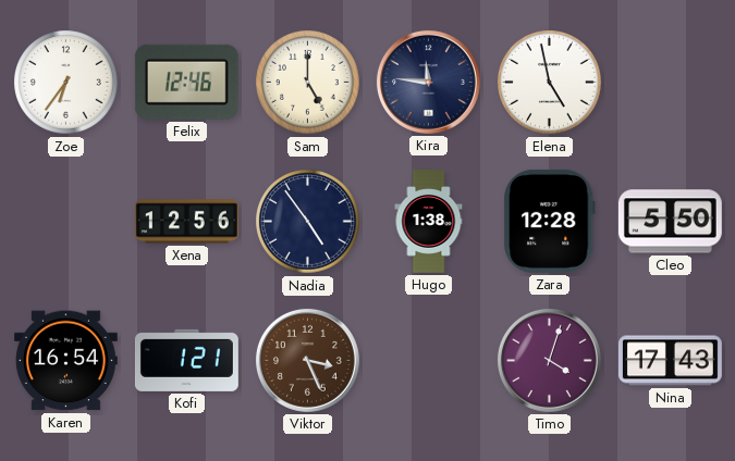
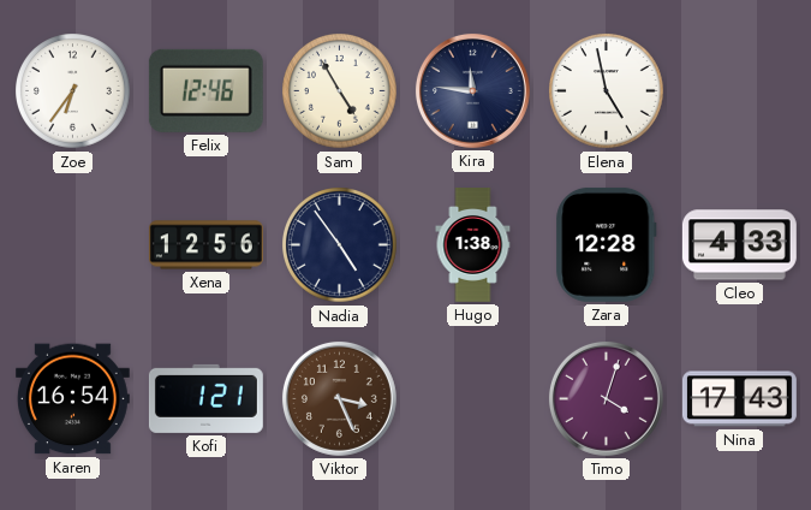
Sam: 5:00 -> 4:55
Cleo: 5:50 -> 4:33
